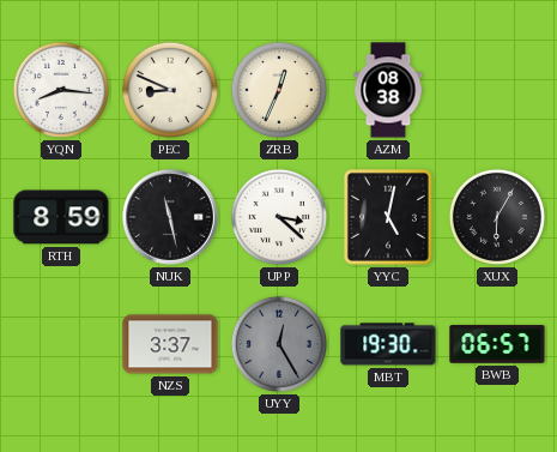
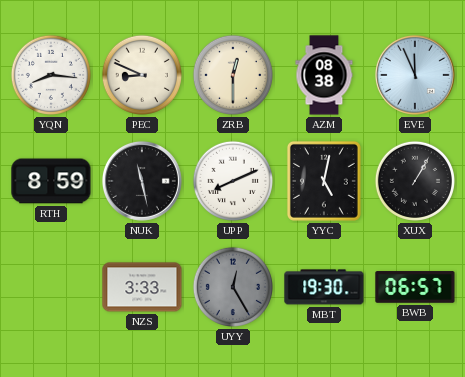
ZRB: 12:34 -> 12:30
EVE: none -> 11:56
UPP: 3:22 -> 8:11
XUX: 6:05 -> 1:05
NZS: 3:37 -> 3:33
